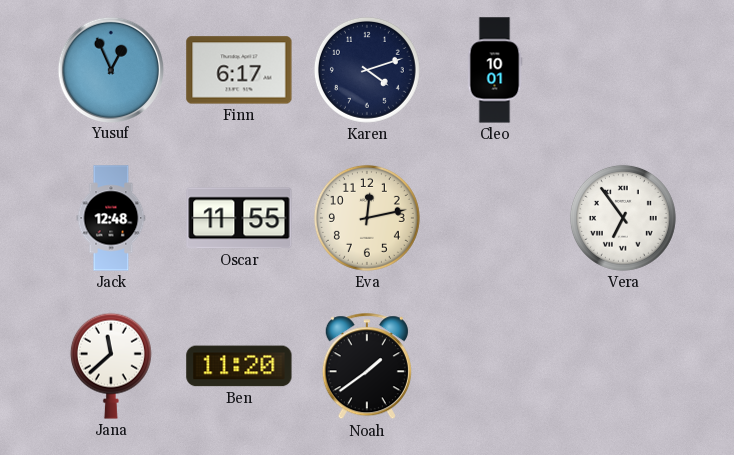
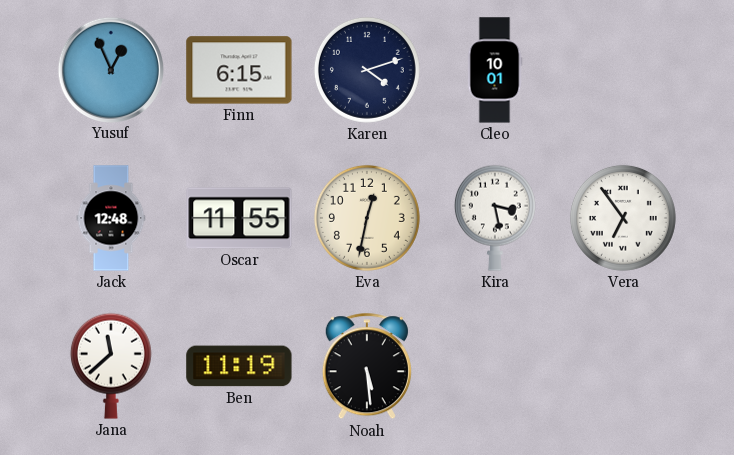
Finn: 6:17 -> 6:15
Eva: 12:13 -> 12:32
Kira: none -> 3:28
Ben: 11:20 -> 11:19
Noah: 1:39 -> 5:29
